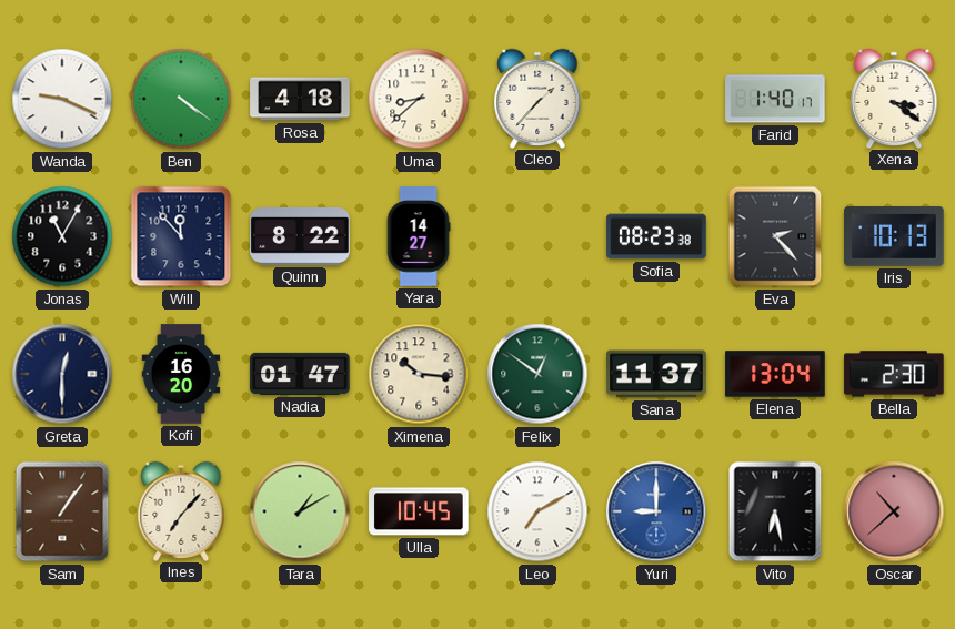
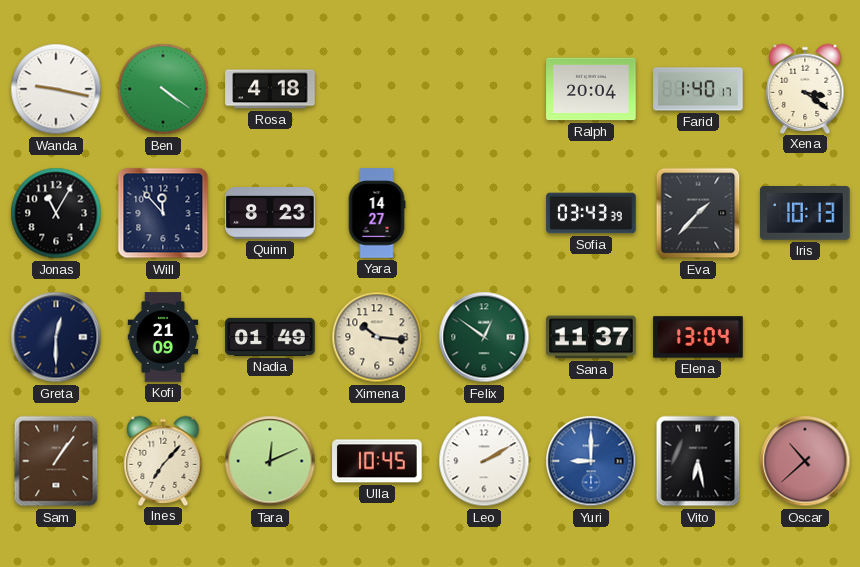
Wanda: 9:19 -> 9:17
Uma: 8:38 -> none
Cleo: 1:37 -> none
Ralph: none -> 20:04
Quinn: 8:22 -> 8:23
Sofia: 08:23 -> 03:43
Eva: 2:23 -> 1:37
Kofi: 16:20 -> 21:09
Nadia: 01:47 -> 01:49
Bella: 2:30 -> none
Tara: 1:10 -> 12:11
Leo: 7:10 -> 2:10
